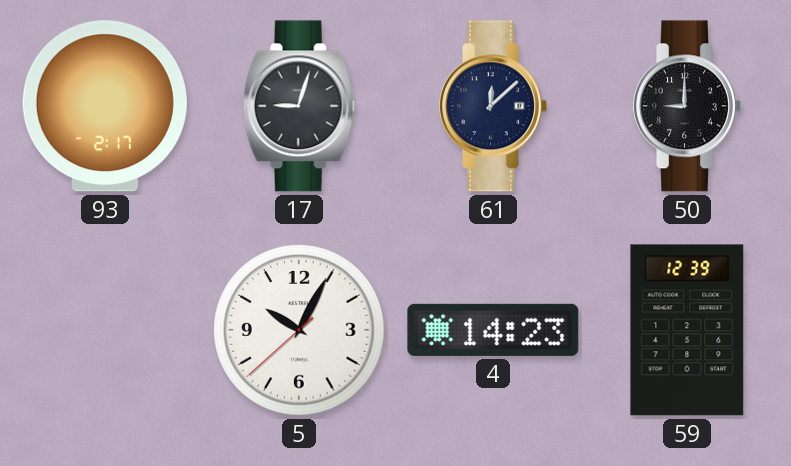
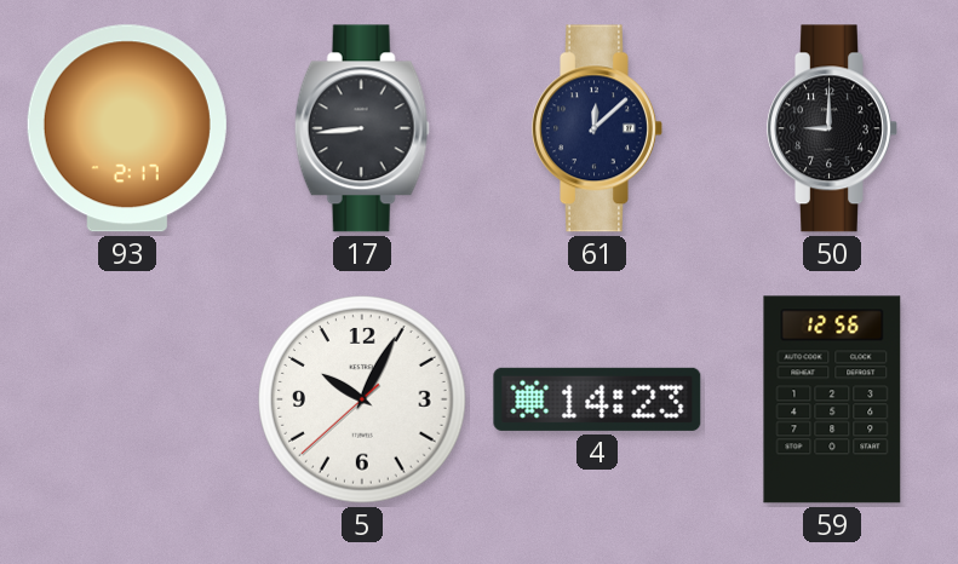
17: 9:03 -> 8:44
59: 12:39 -> 12:56
